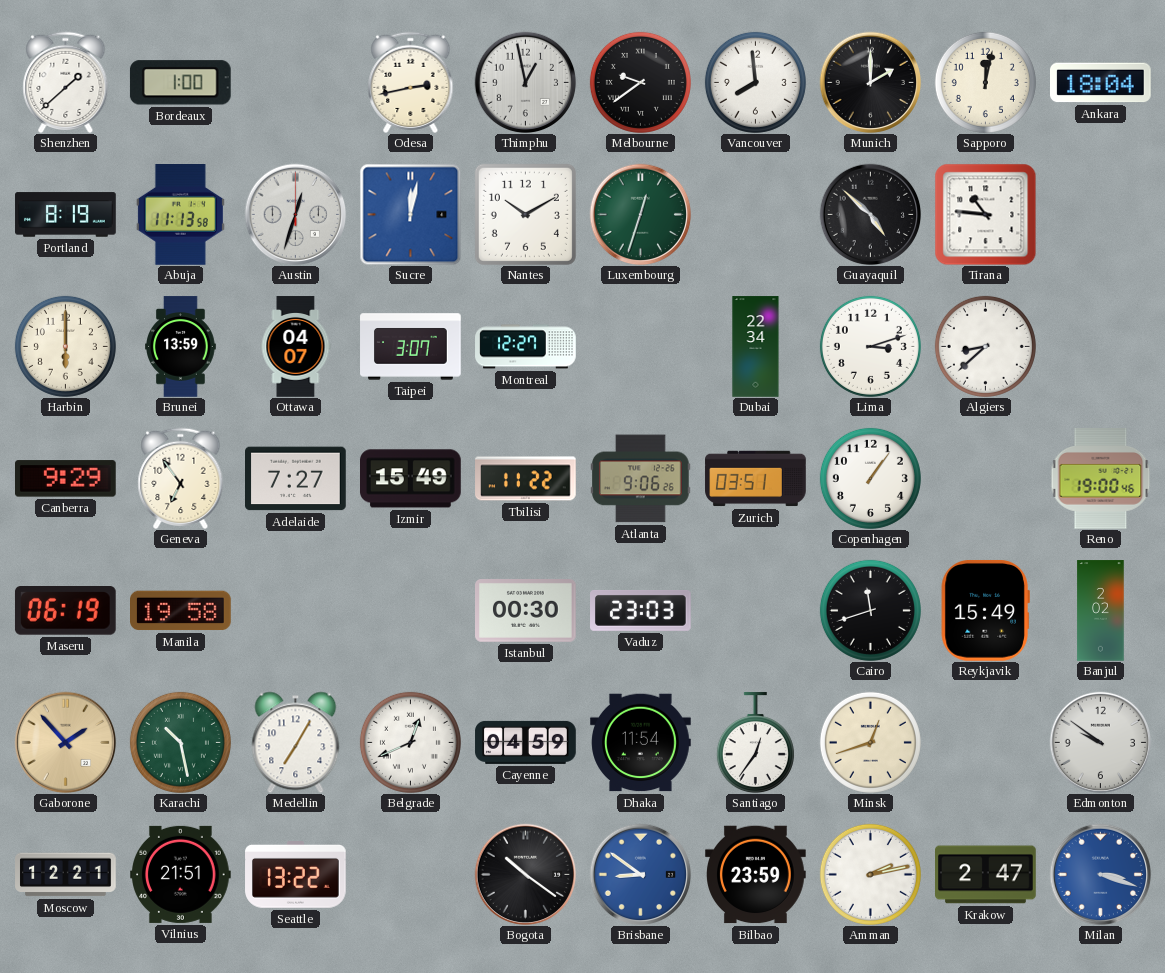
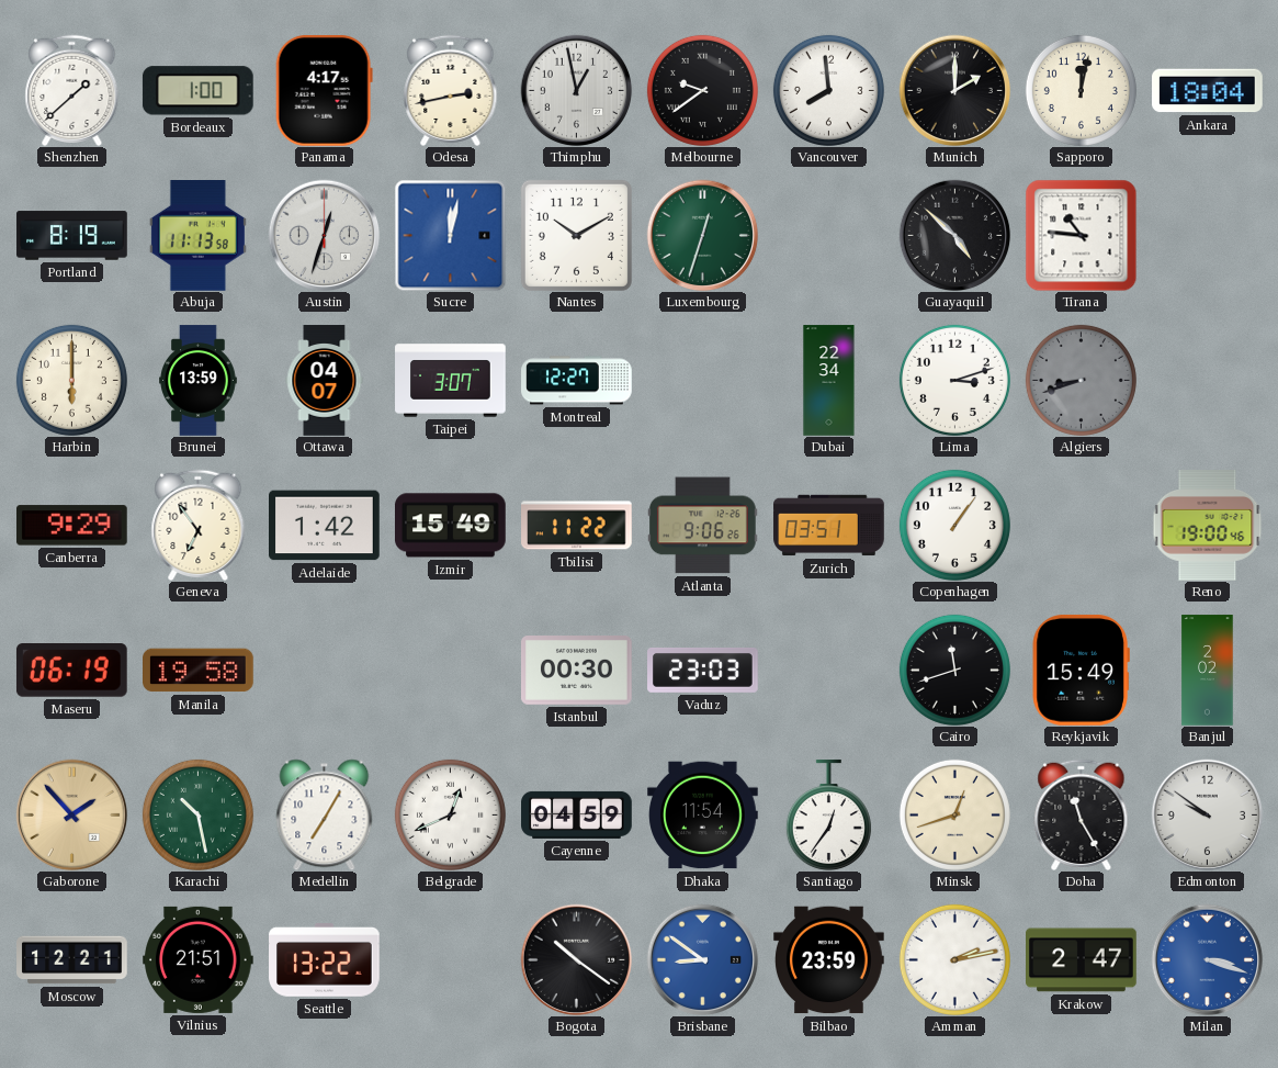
Panama: none -> 4:17
Algiers: 8:38 -> 8:42
Algiers dial: white -> grey
Adelaide: 7:27 -> 1:42
Doha: none -> 11:25
